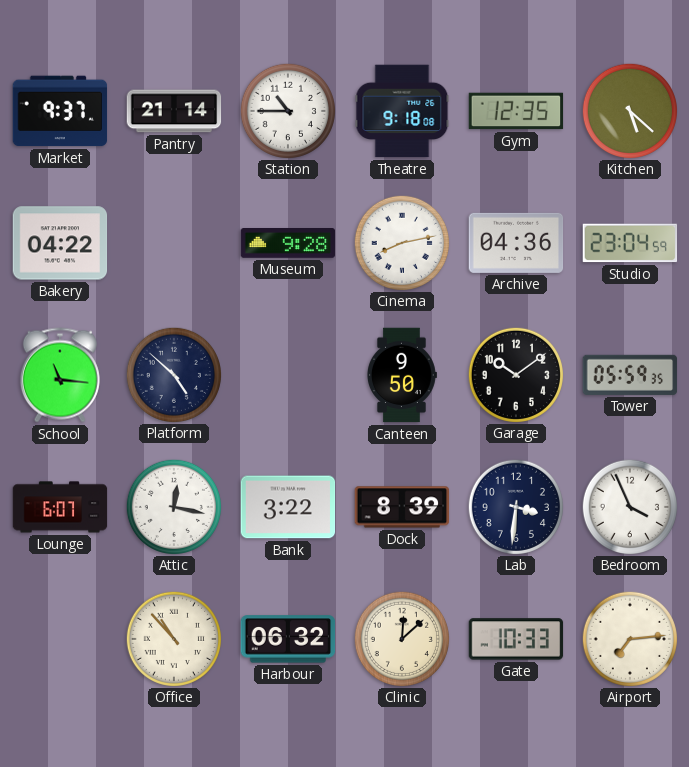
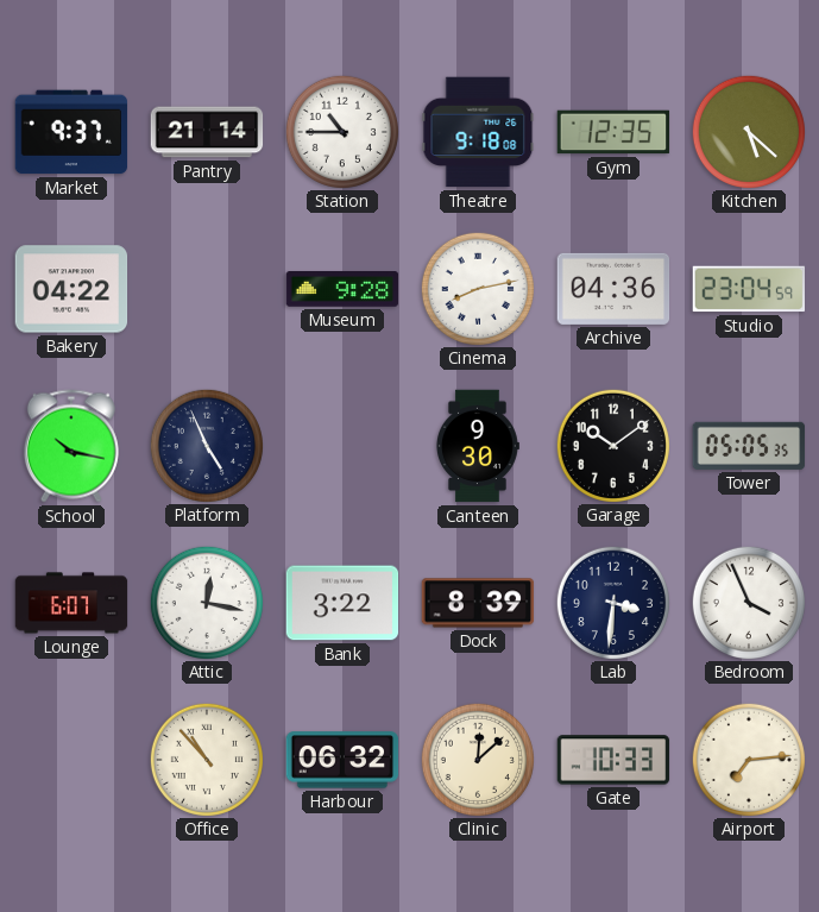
School: 11:16 -> 10:17
Platform: 4:52 -> 4:56
Canteen: 9:50 -> 9:30
Tower: 05:59 -> 05:05
